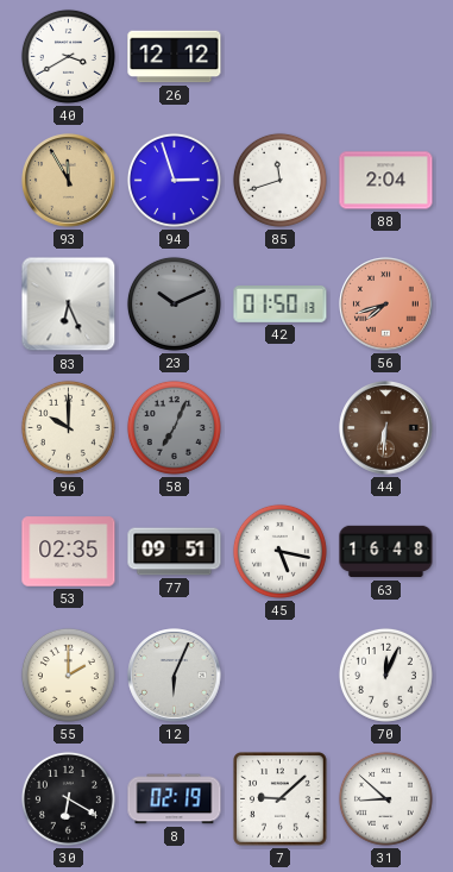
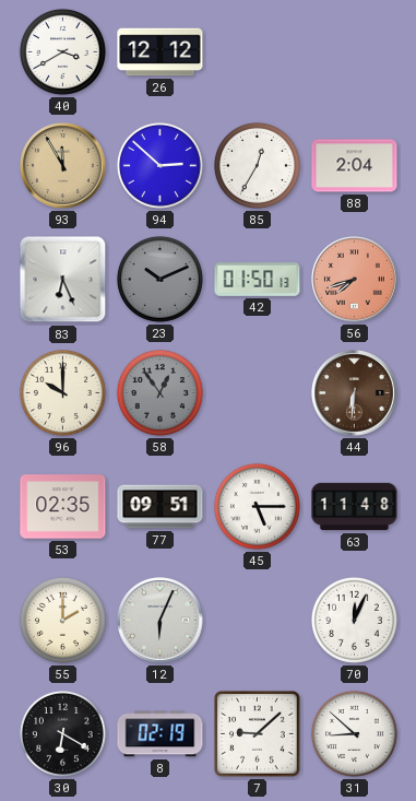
94: 2:57 -> 2:52
85: 11:42 -> 12:35
58: 7:04 -> 12:54
45: 5:17 -> 5:15
63: 16:48 -> 11:48
